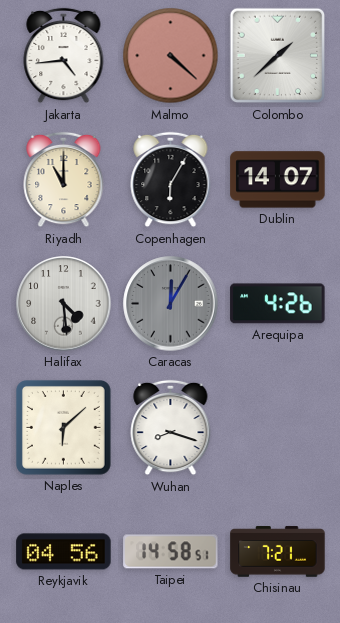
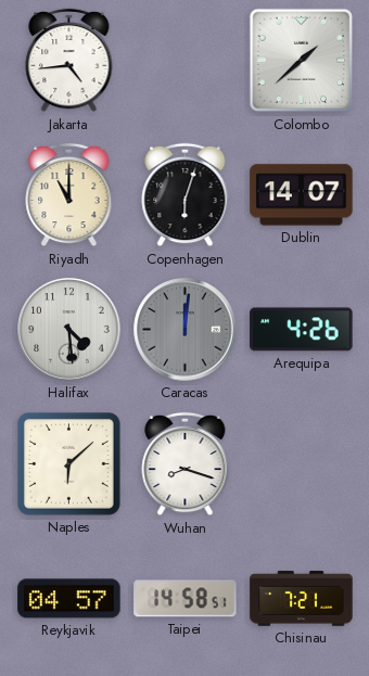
Malmo: 4:22 -> none
Copenhagen: 6:05 -> 6:03
Caracas: 12:05 -> 12:01
Reykjavik: 04:56 -> 04:57
